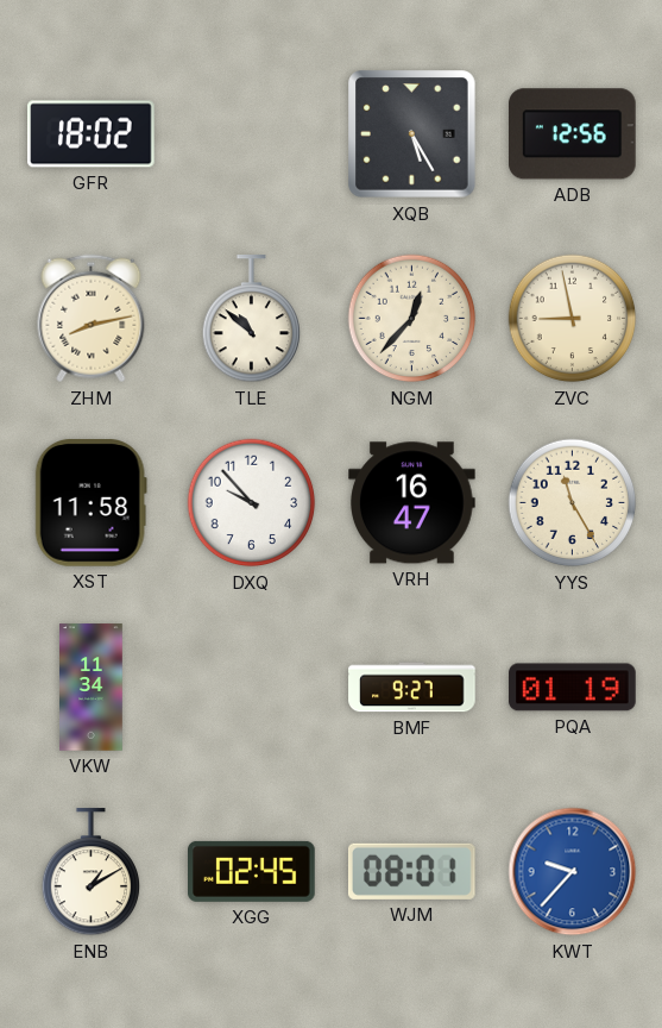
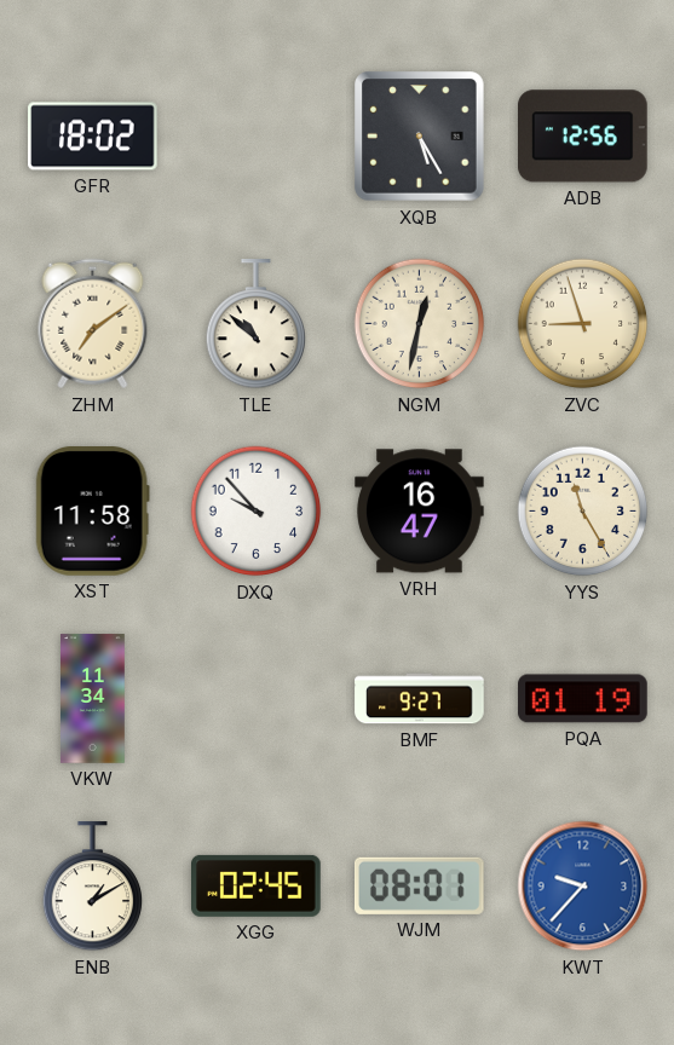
ZHM: 8:13 -> 7:09
NGM: 12:37 -> 12:32
ZVC: 8:58 -> 8:57
